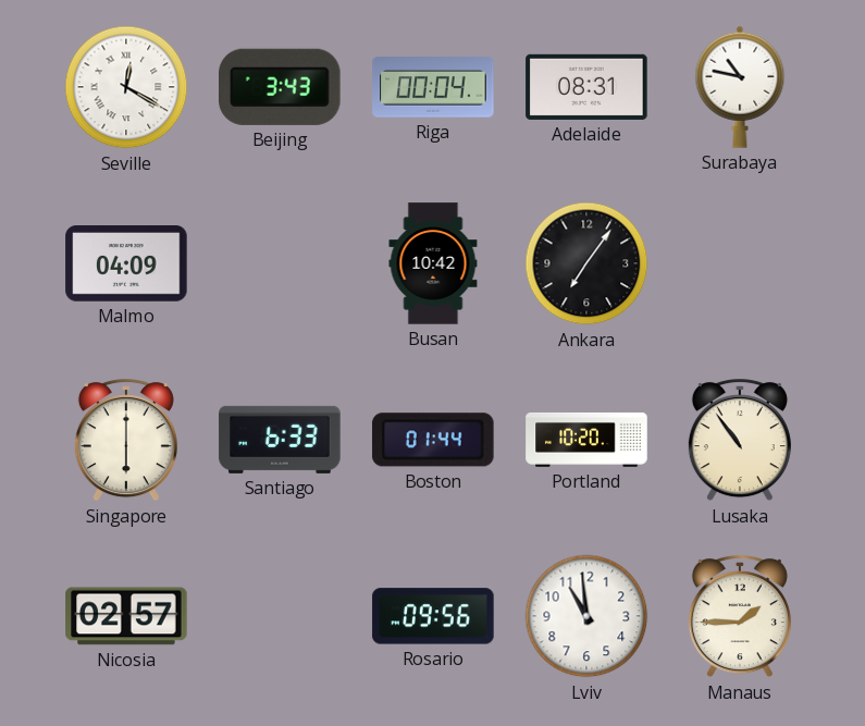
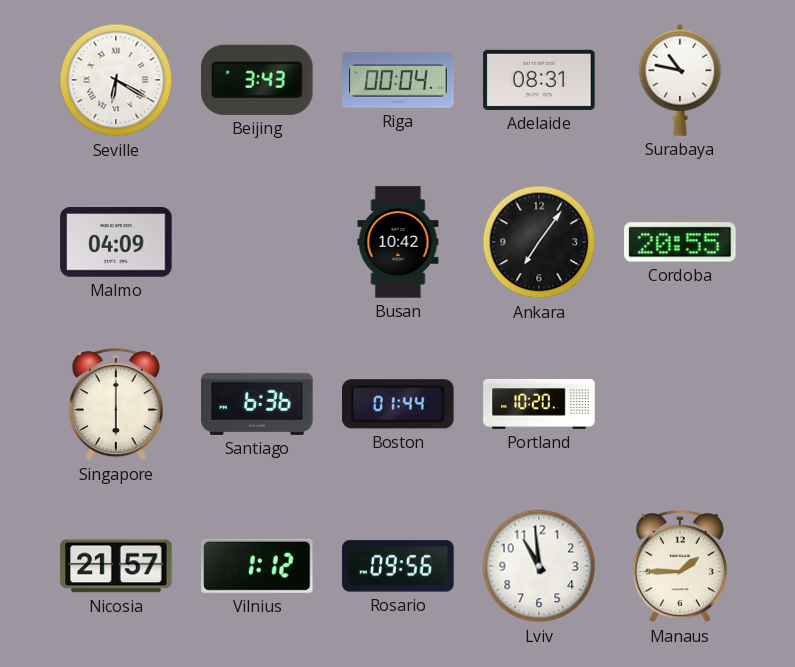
Seville: 12:20 -> 6:20
Cordoba: none -> 20:55
Santiago: 6:33 -> 6:36
Lusaka: 10:54 -> none
Nicosia: 02:57 -> 21:57
Vilnius: none -> 1:12
